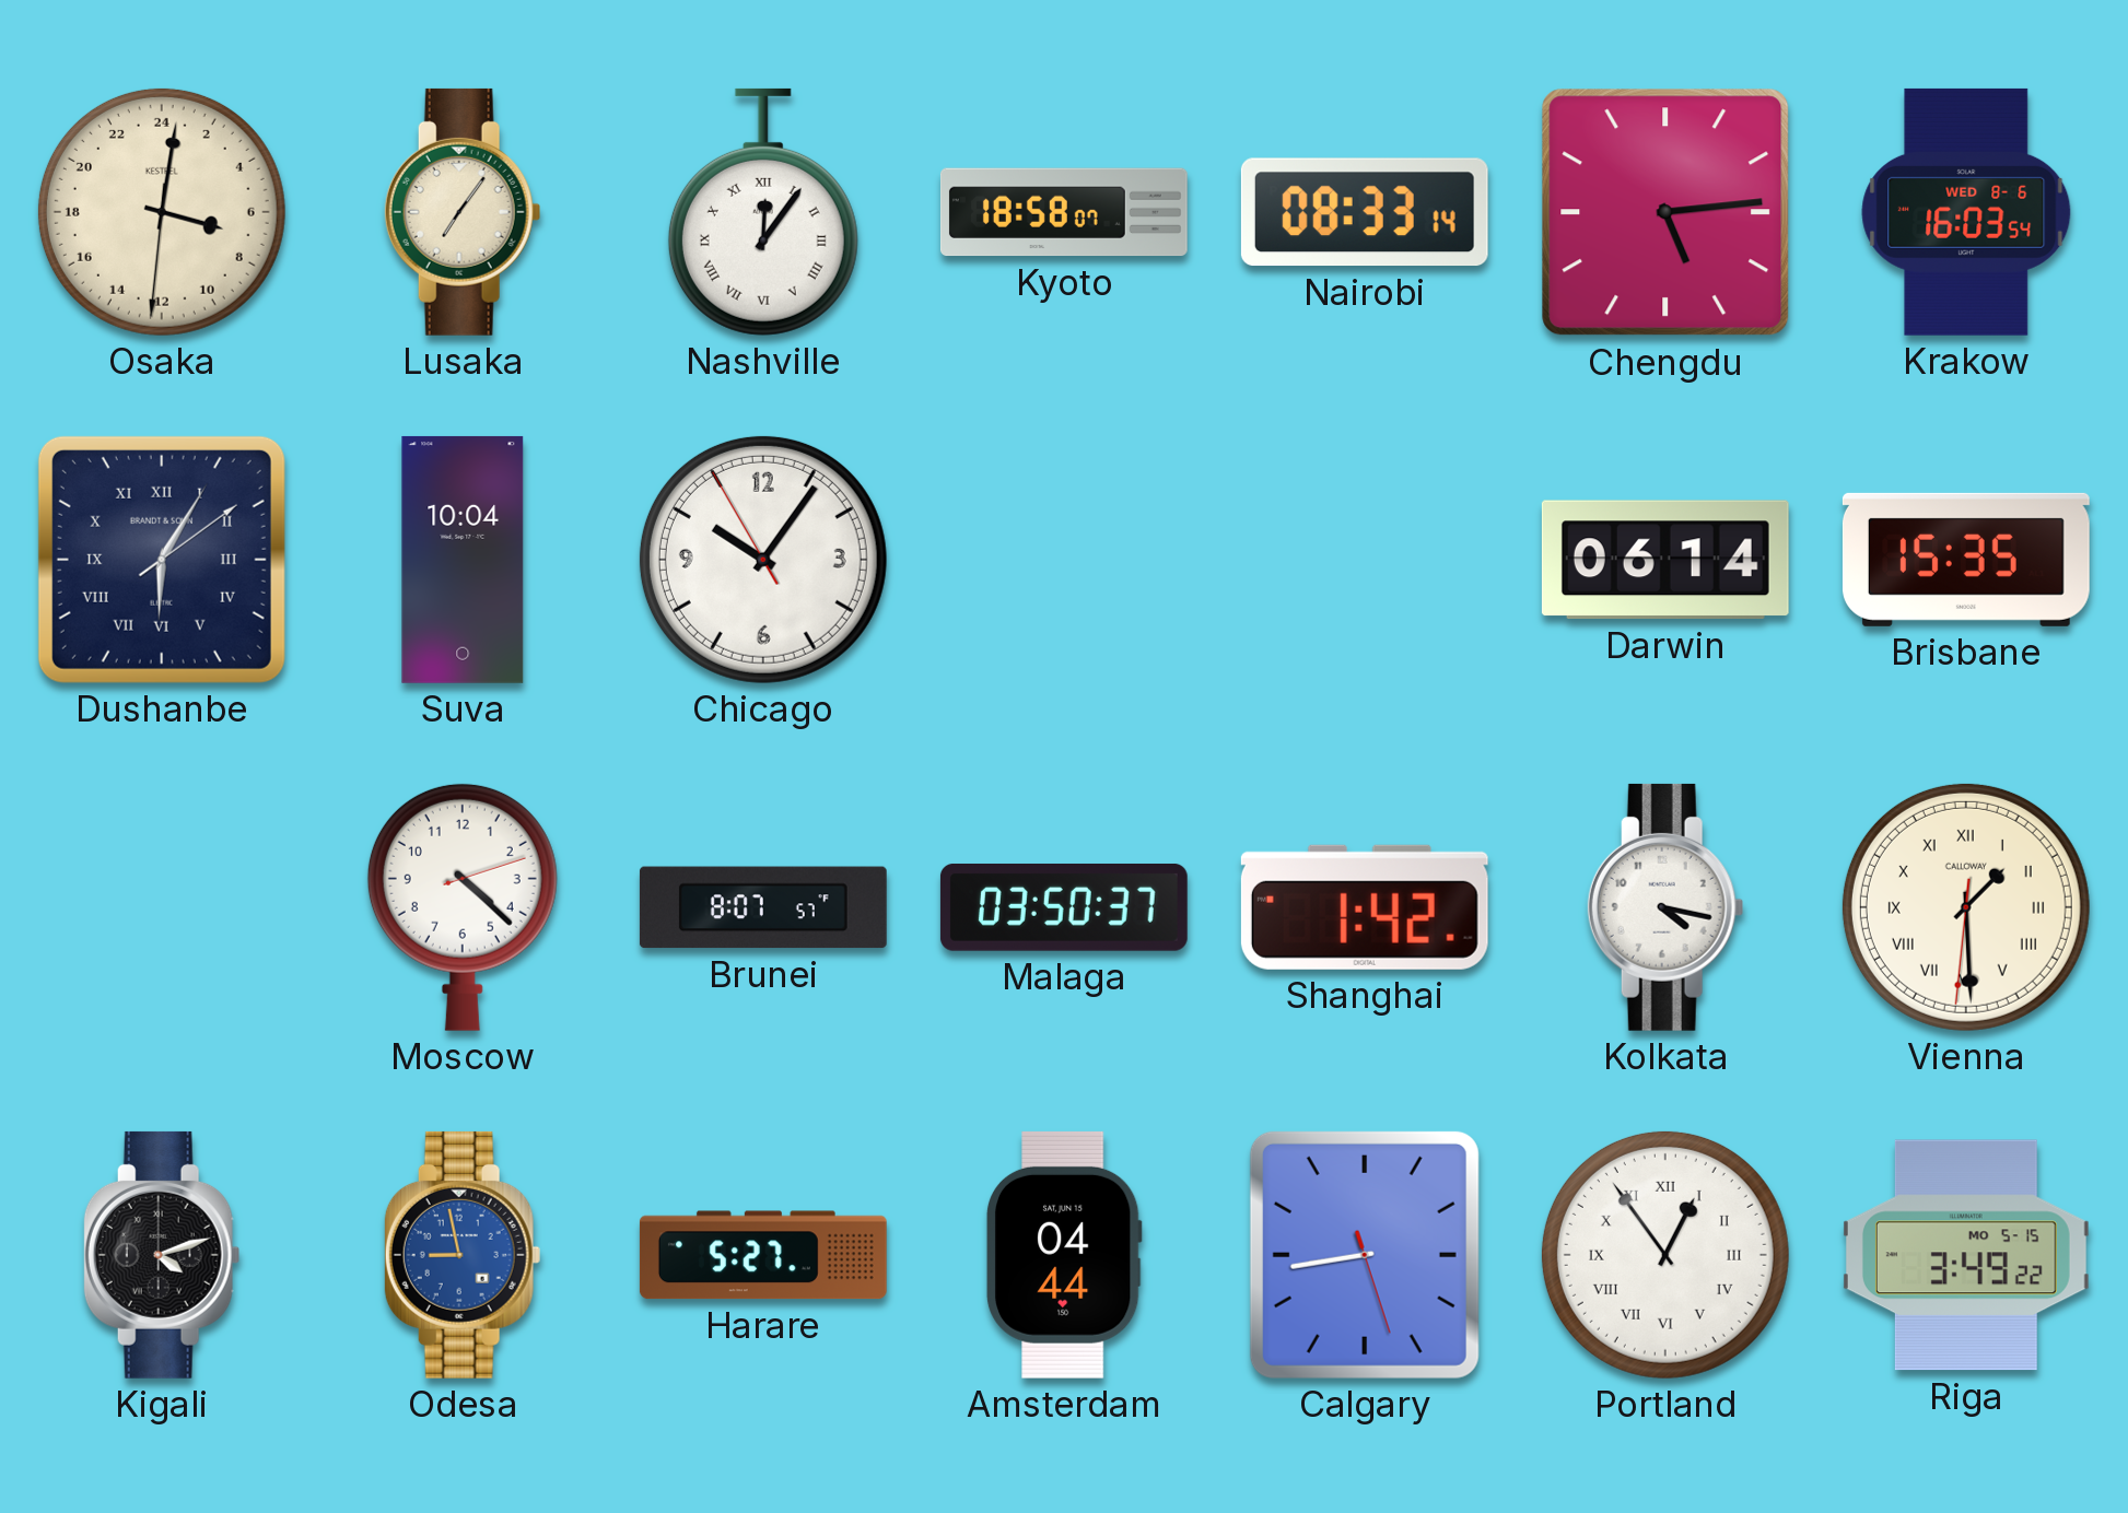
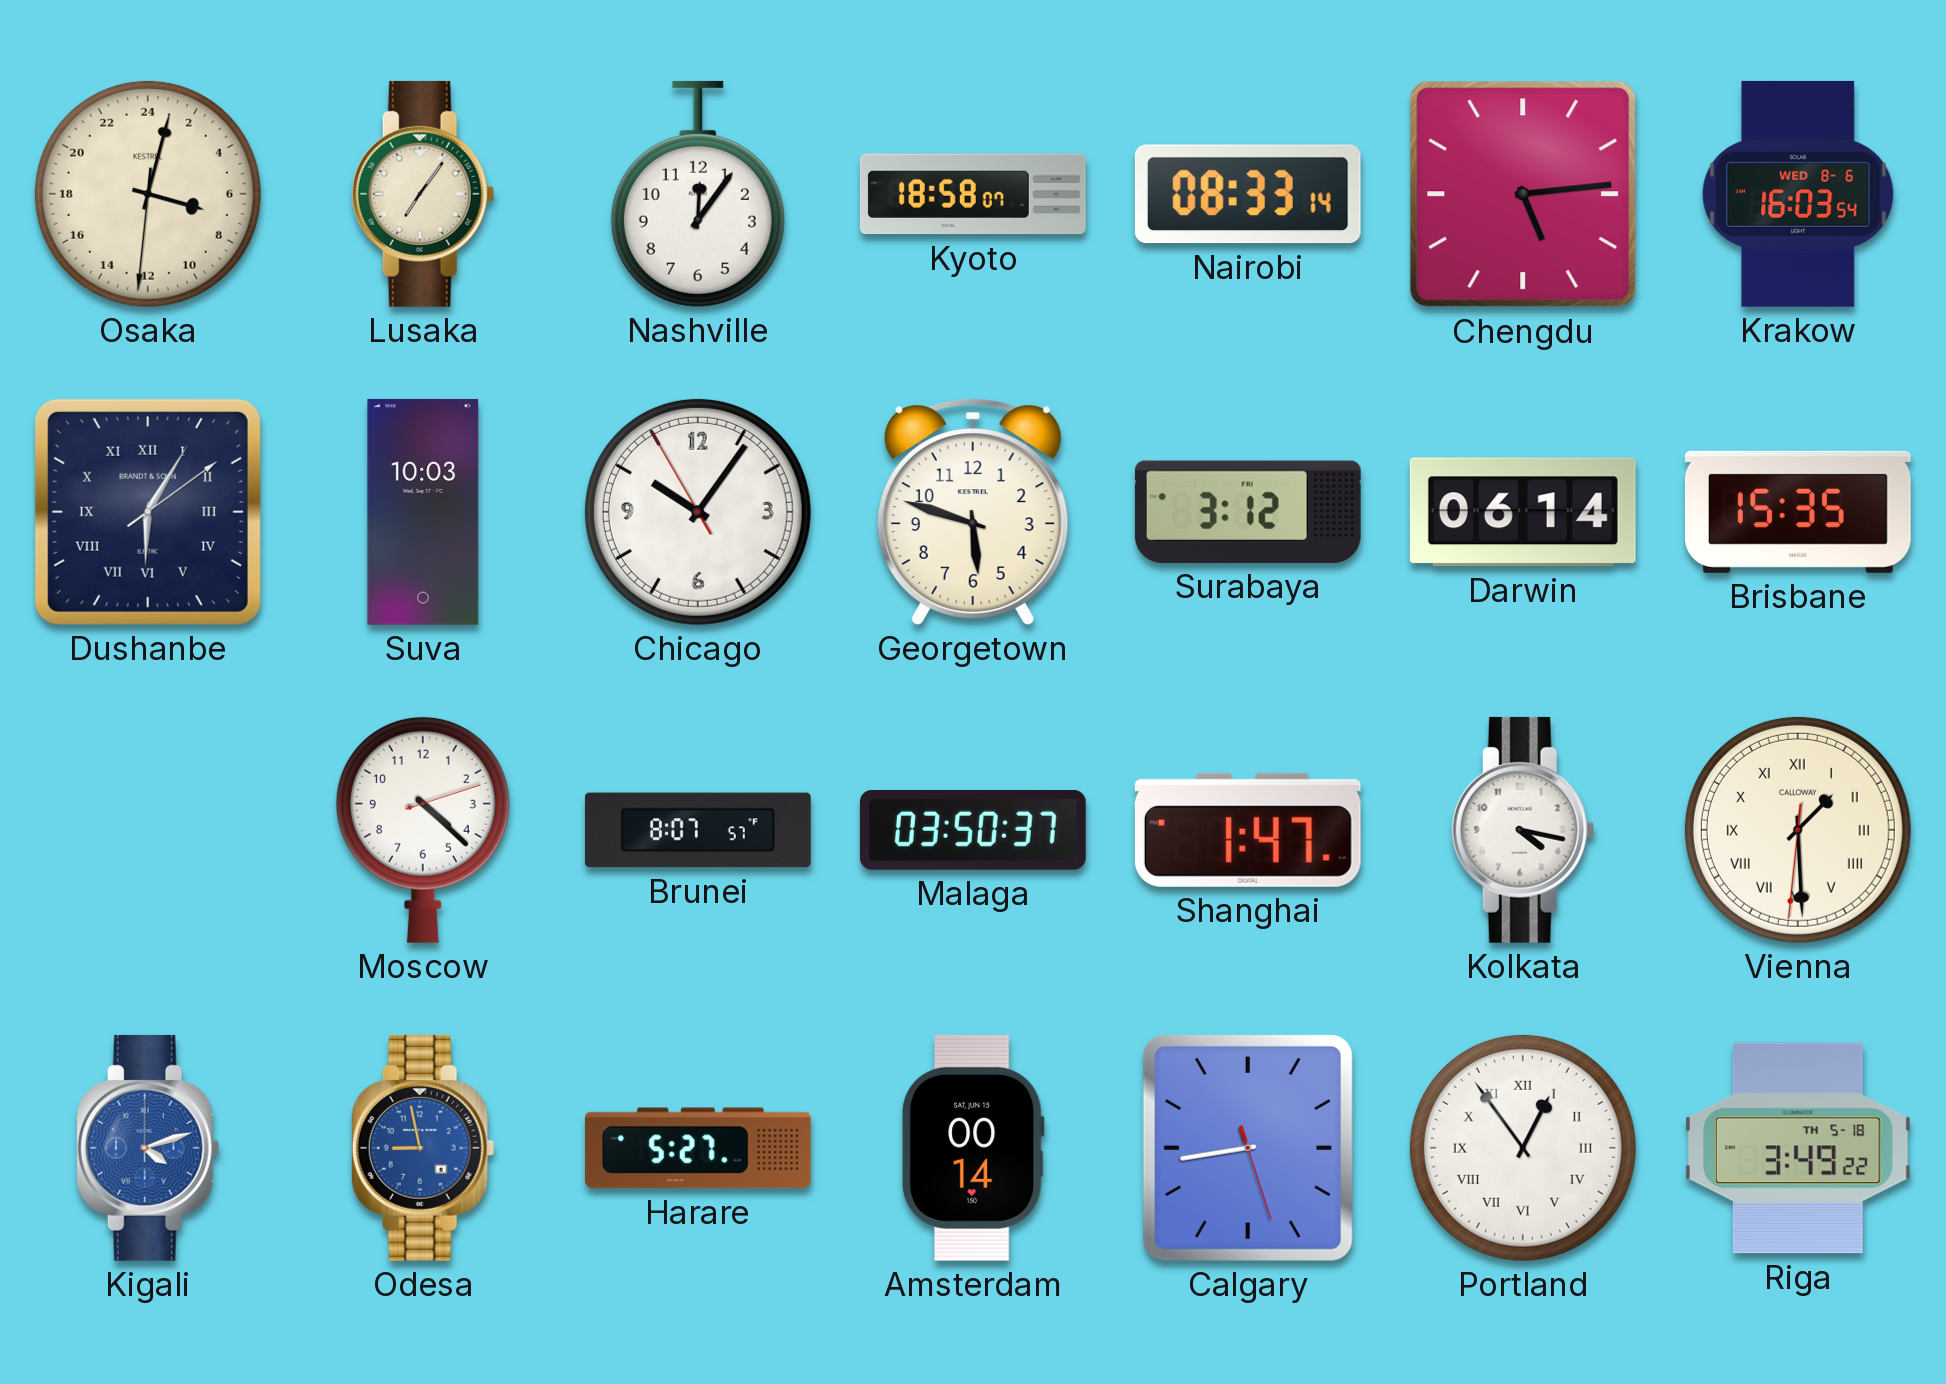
Osaka: 7:01 -> 7:02
Nashville numerals: Roman -> Arabic
Suva: 10:04 -> 10:03
Georgetown: none -> 5:48
Surabaya: none -> 3:12
Shanghai: 1:42 -> 1:47
Kigali dial: black -> blue
Amsterdam: 04:44 -> 00:14
Riga date: MO 5-15 -> TH 5-18
